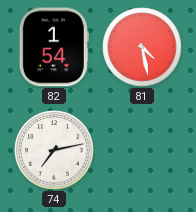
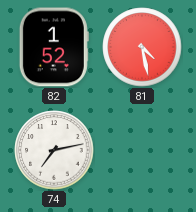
82: 1:54 -> 1:52
